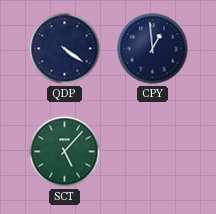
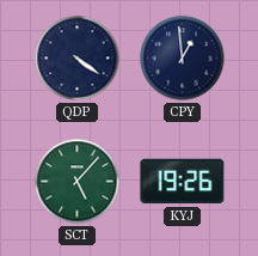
KYJ: none -> 19:26
